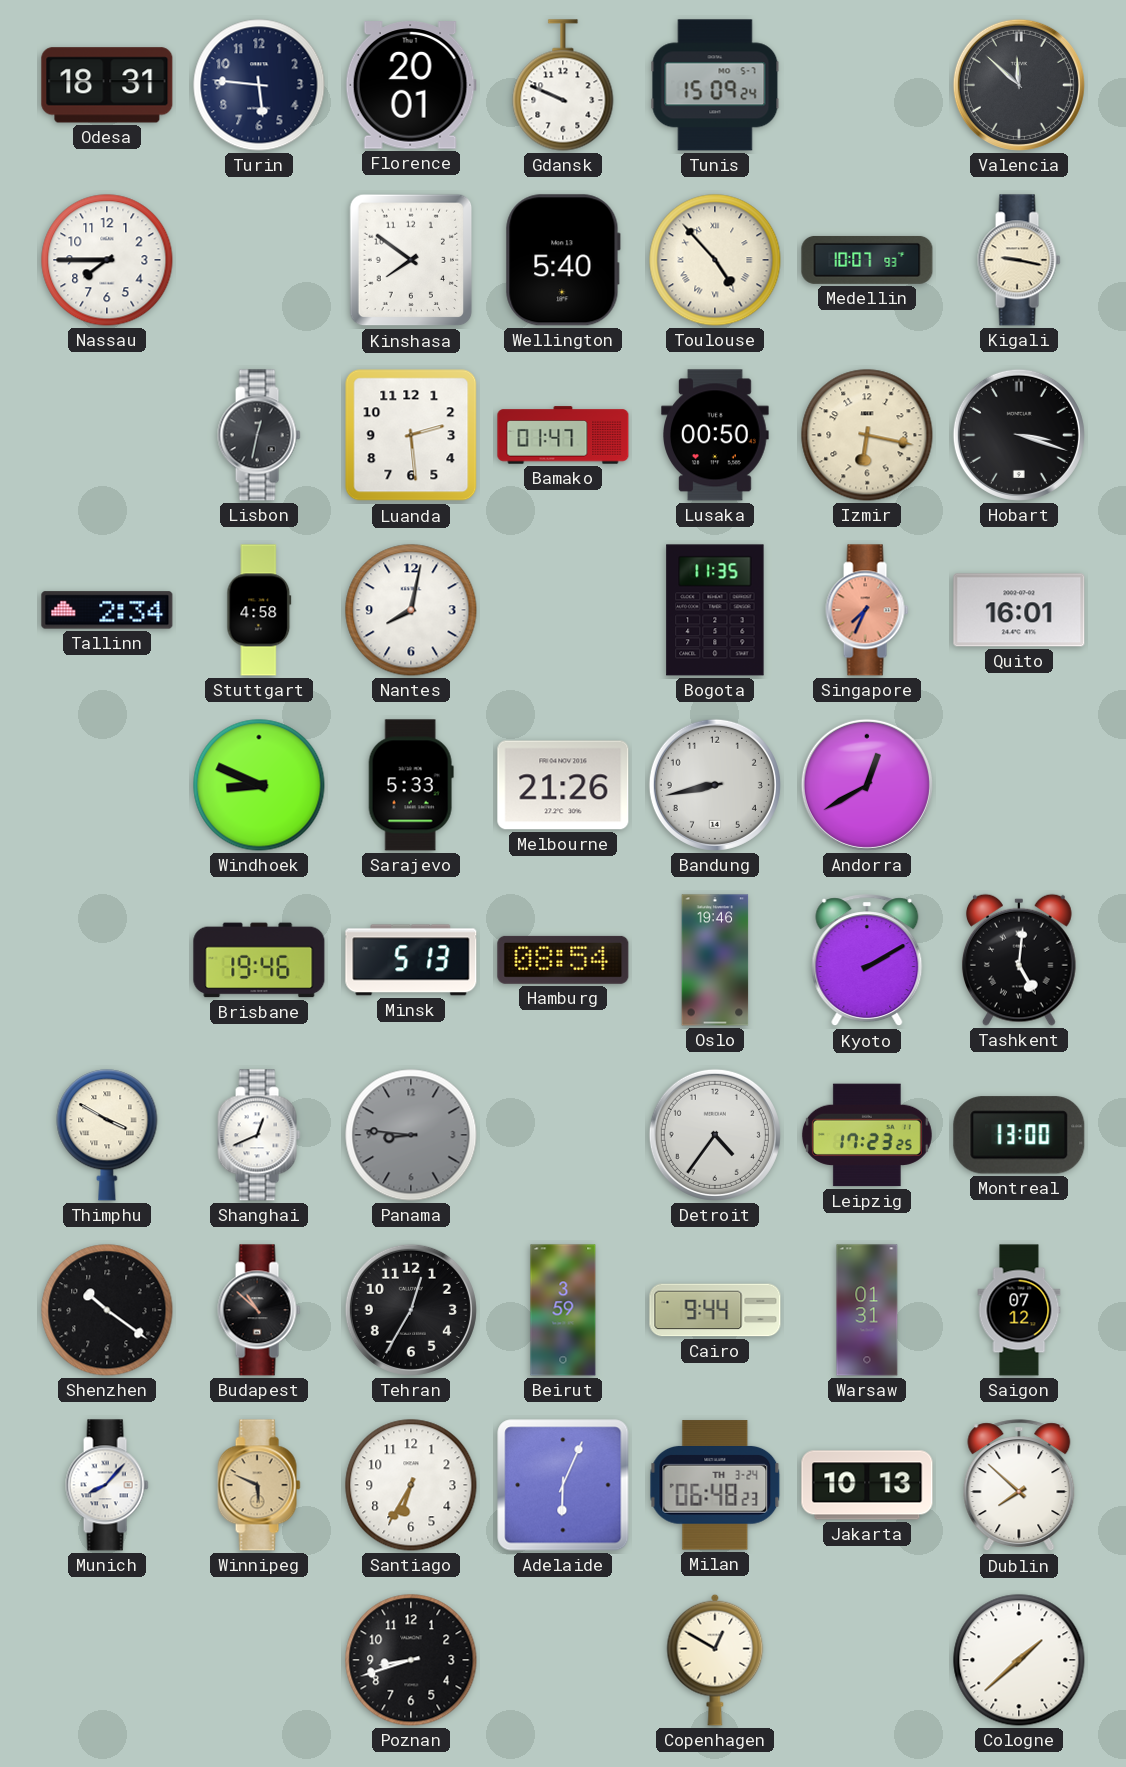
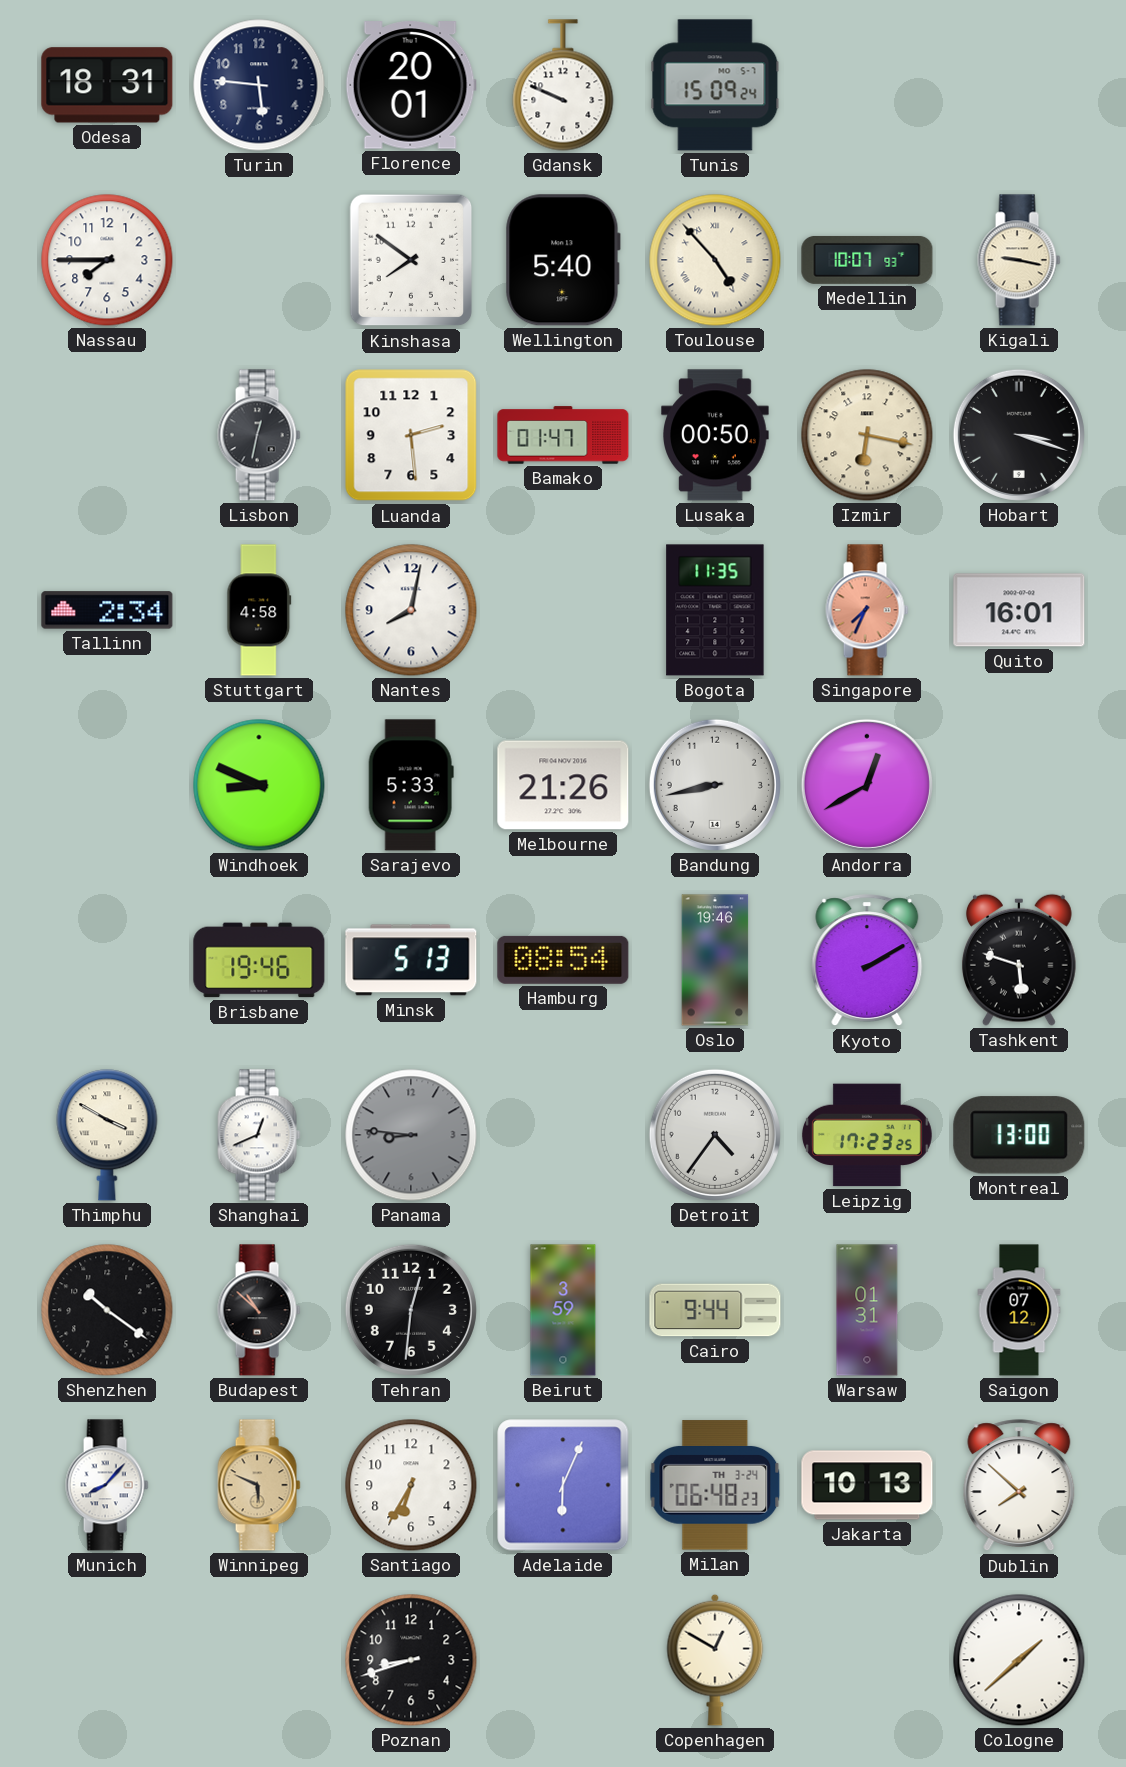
Valencia: 11:52 -> none
Tashkent: 5:01 -> 5:48
Tehran: 12:35 -> 12:31
